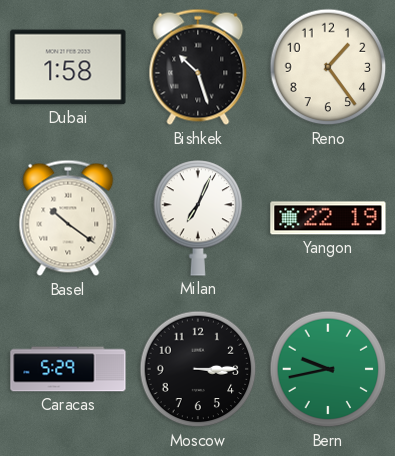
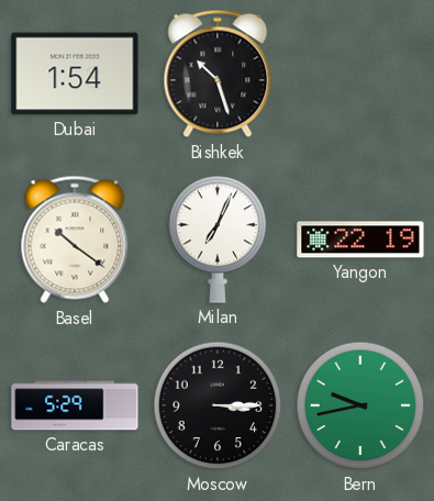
Dubai: 1:58 -> 1:54
Reno: 1:24 -> none
